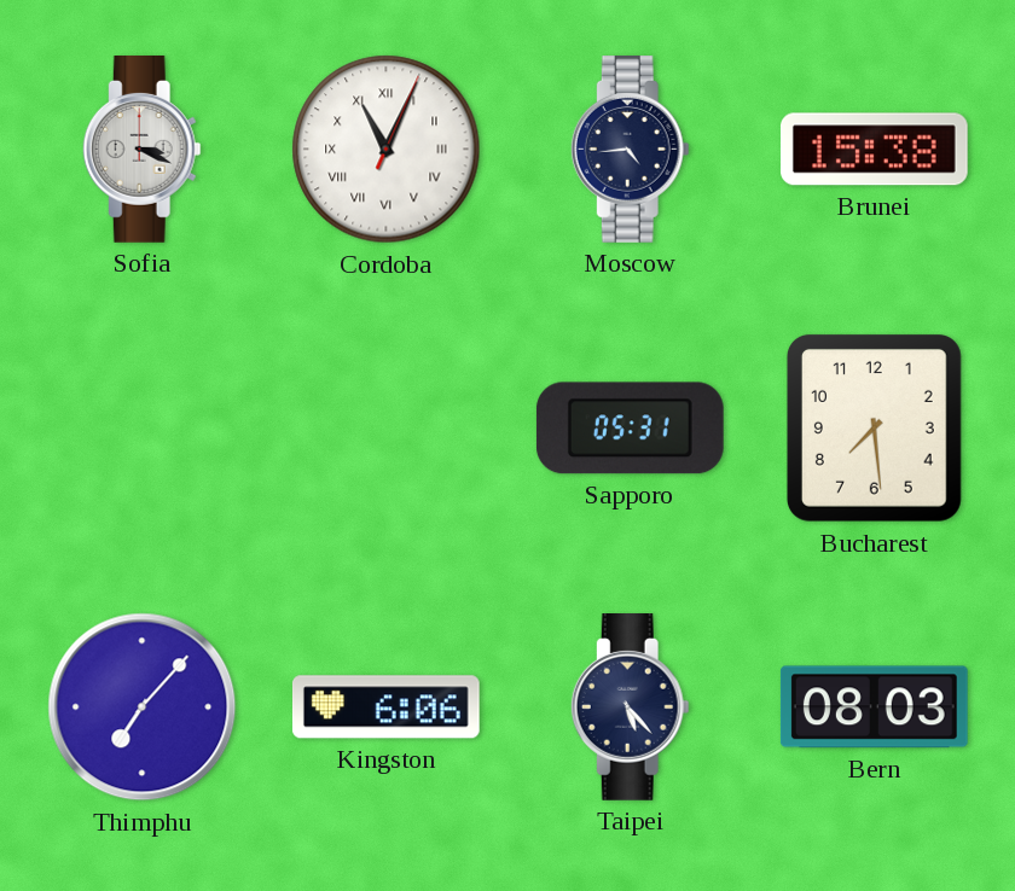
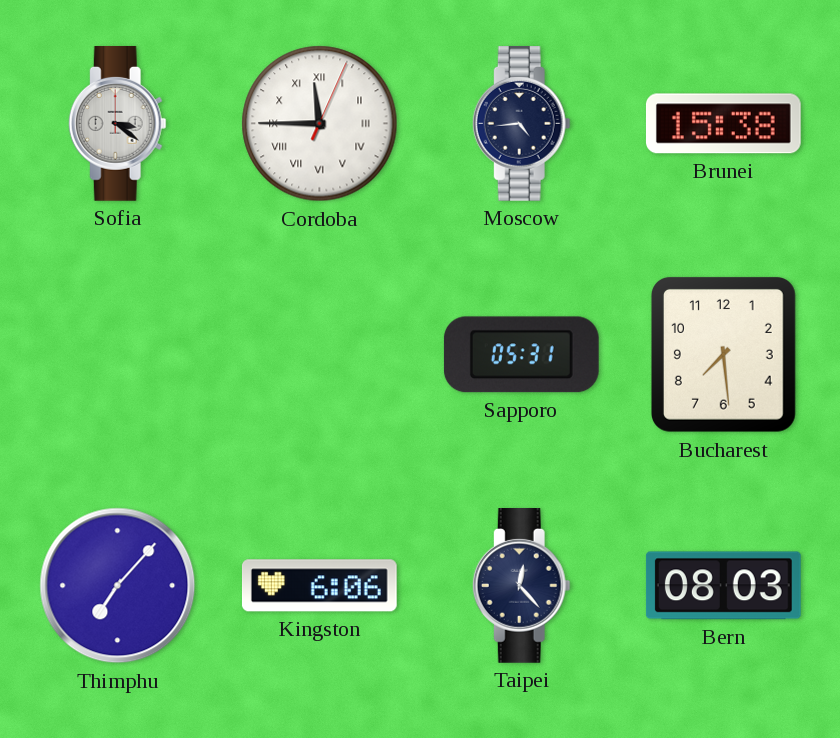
Sofia: 3:19 -> 3:21
Cordoba: 11:04 -> 11:45
Taipei: 5:23 -> 12:23
